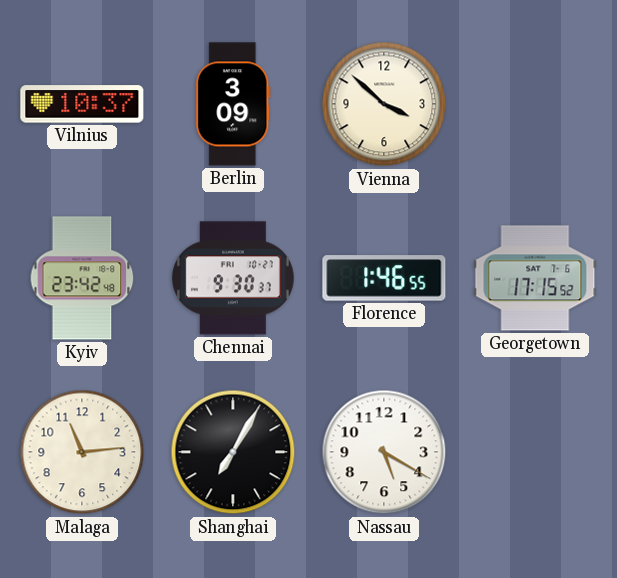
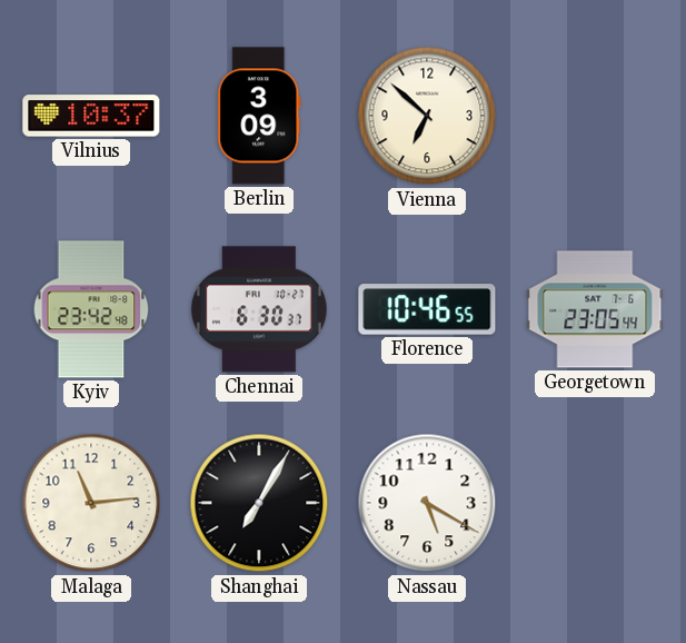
Vienna: 3:52 -> 6:52
Chennai: 9:30 -> 6:30
Florence: 1:46 -> 10:46
Georgetown: 17:15 -> 23:05
